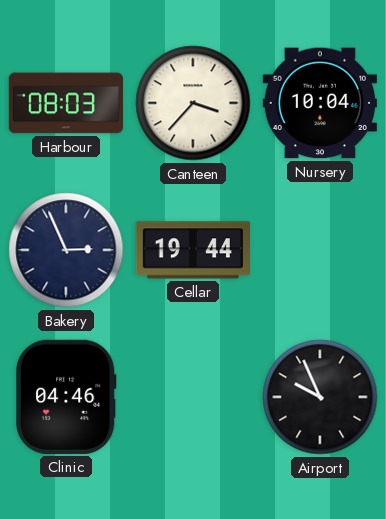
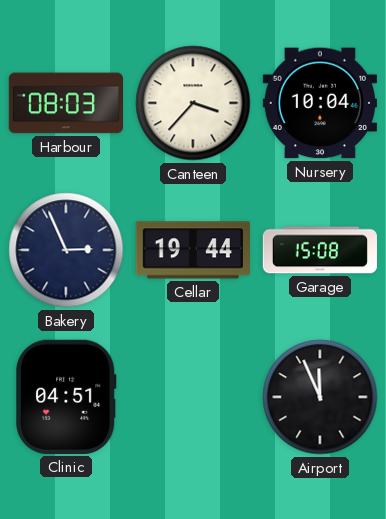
Garage: none -> 15:08
Clinic: 04:46 -> 04:51
Airport: 9:56 -> 11:56
